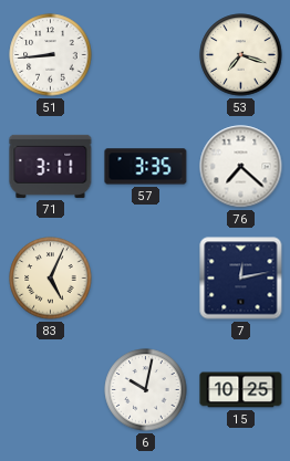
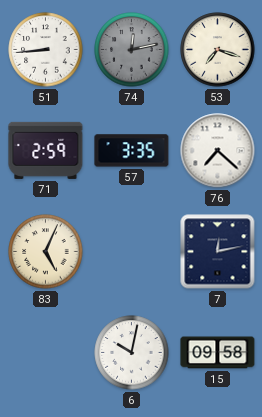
74: none -> 12:13
71: 3:11 -> 2:59
15: 10:25 -> 09:58
